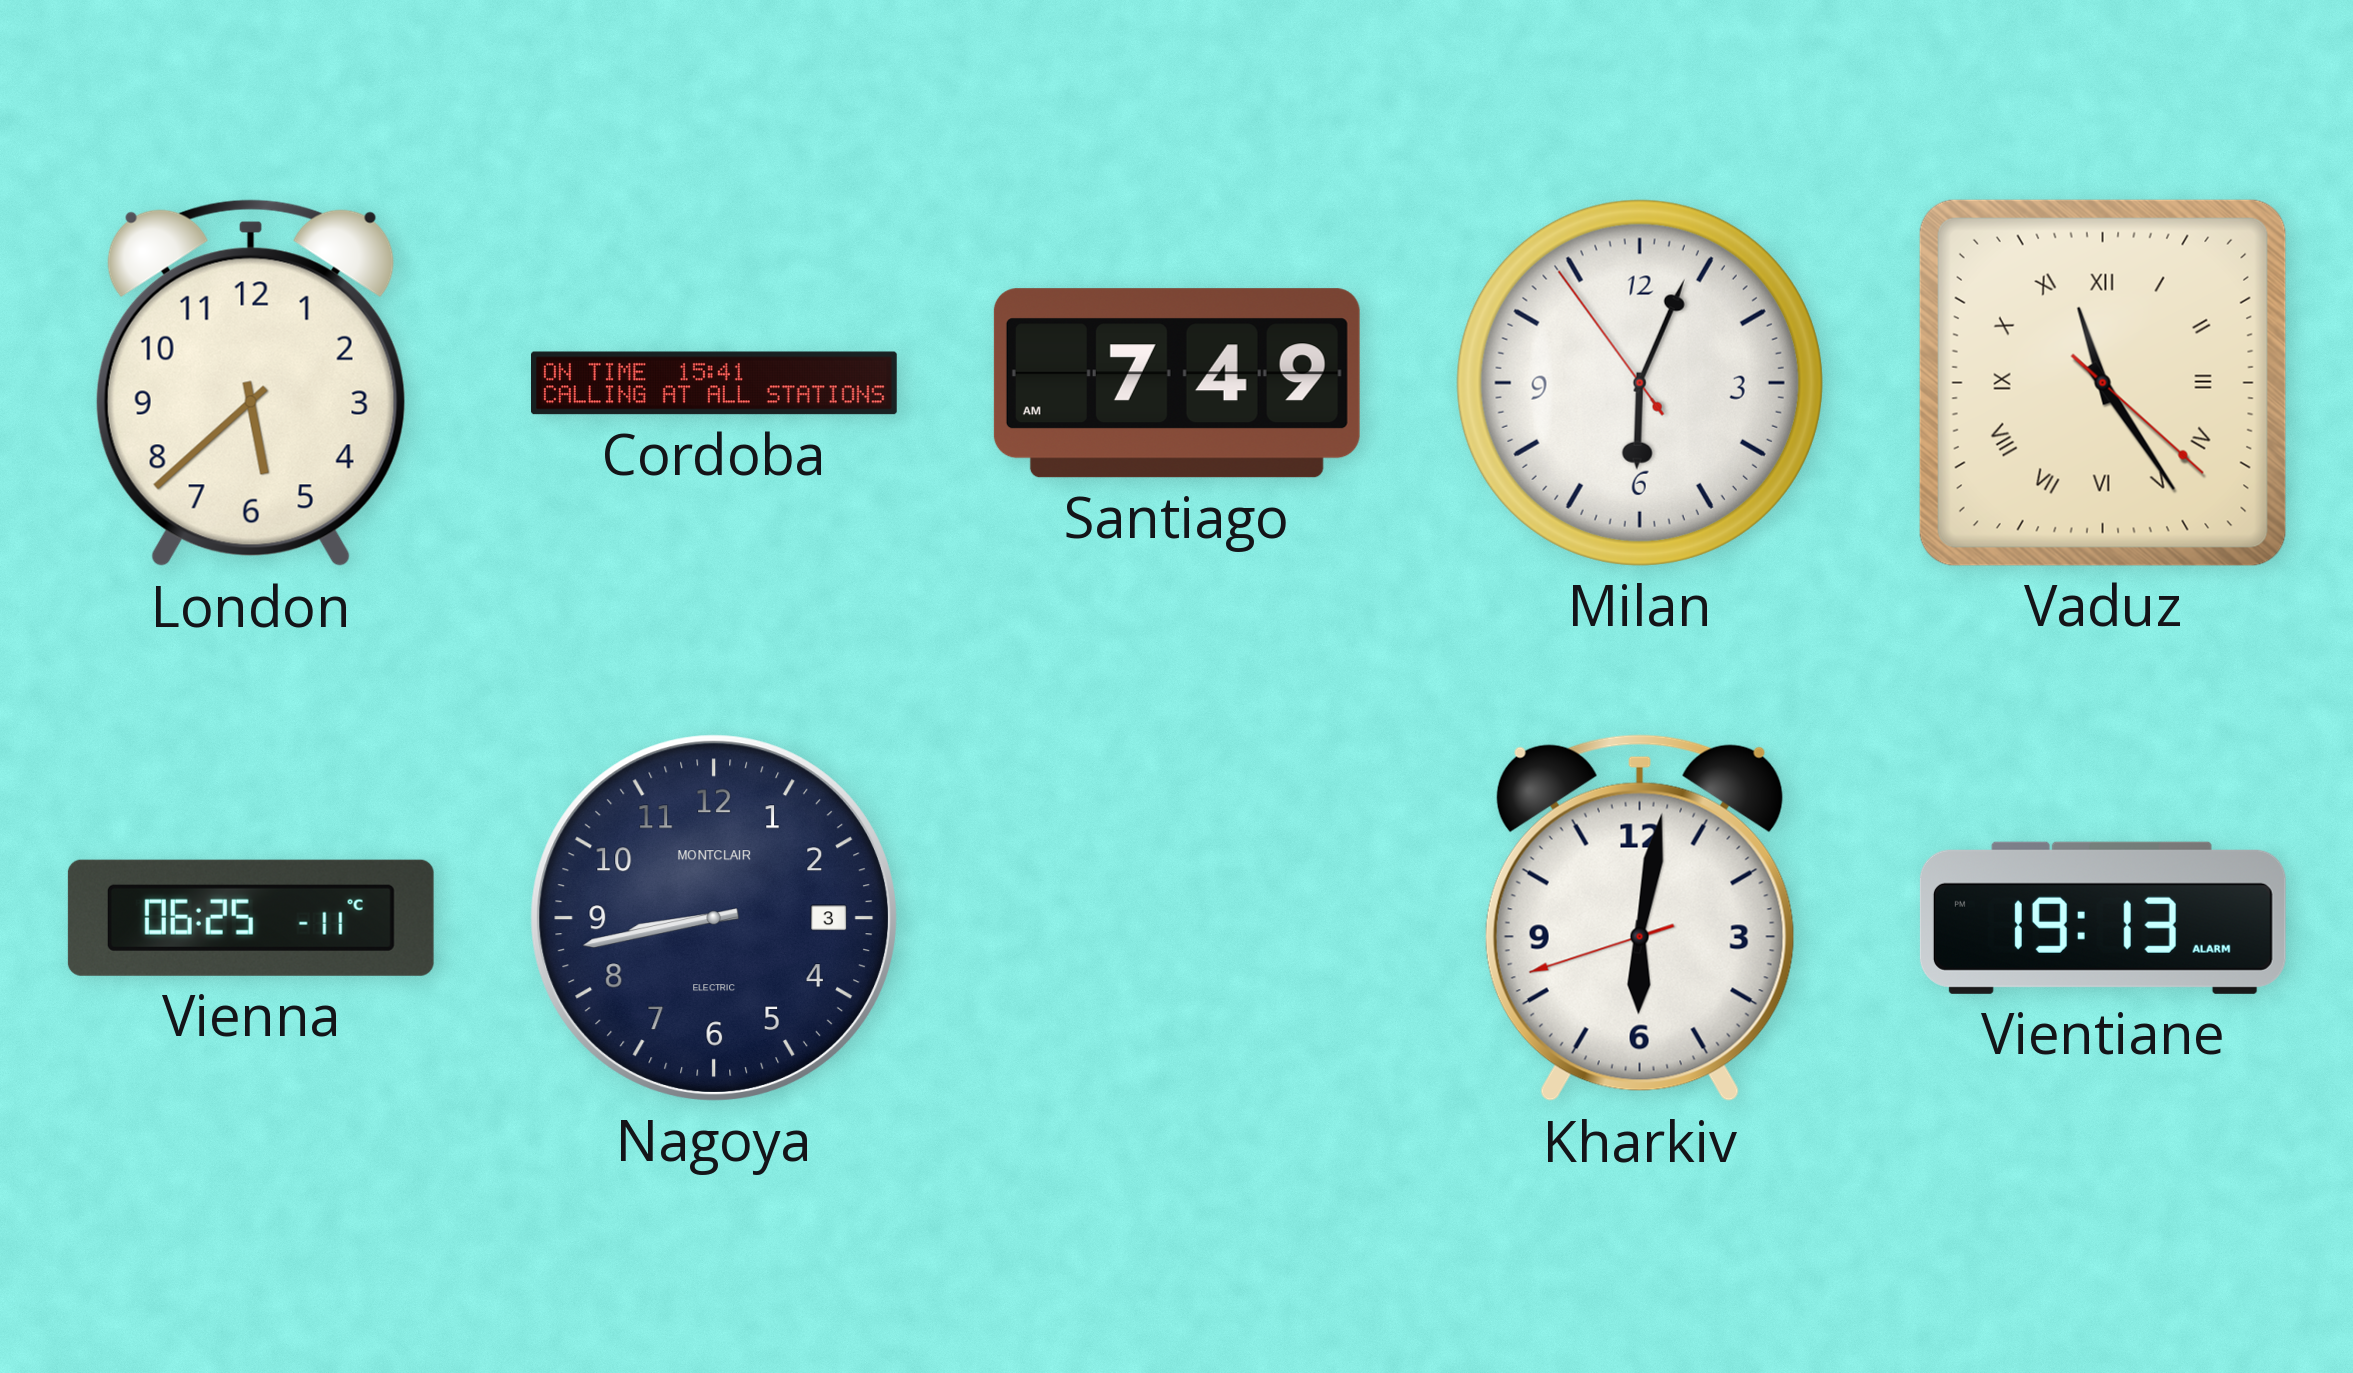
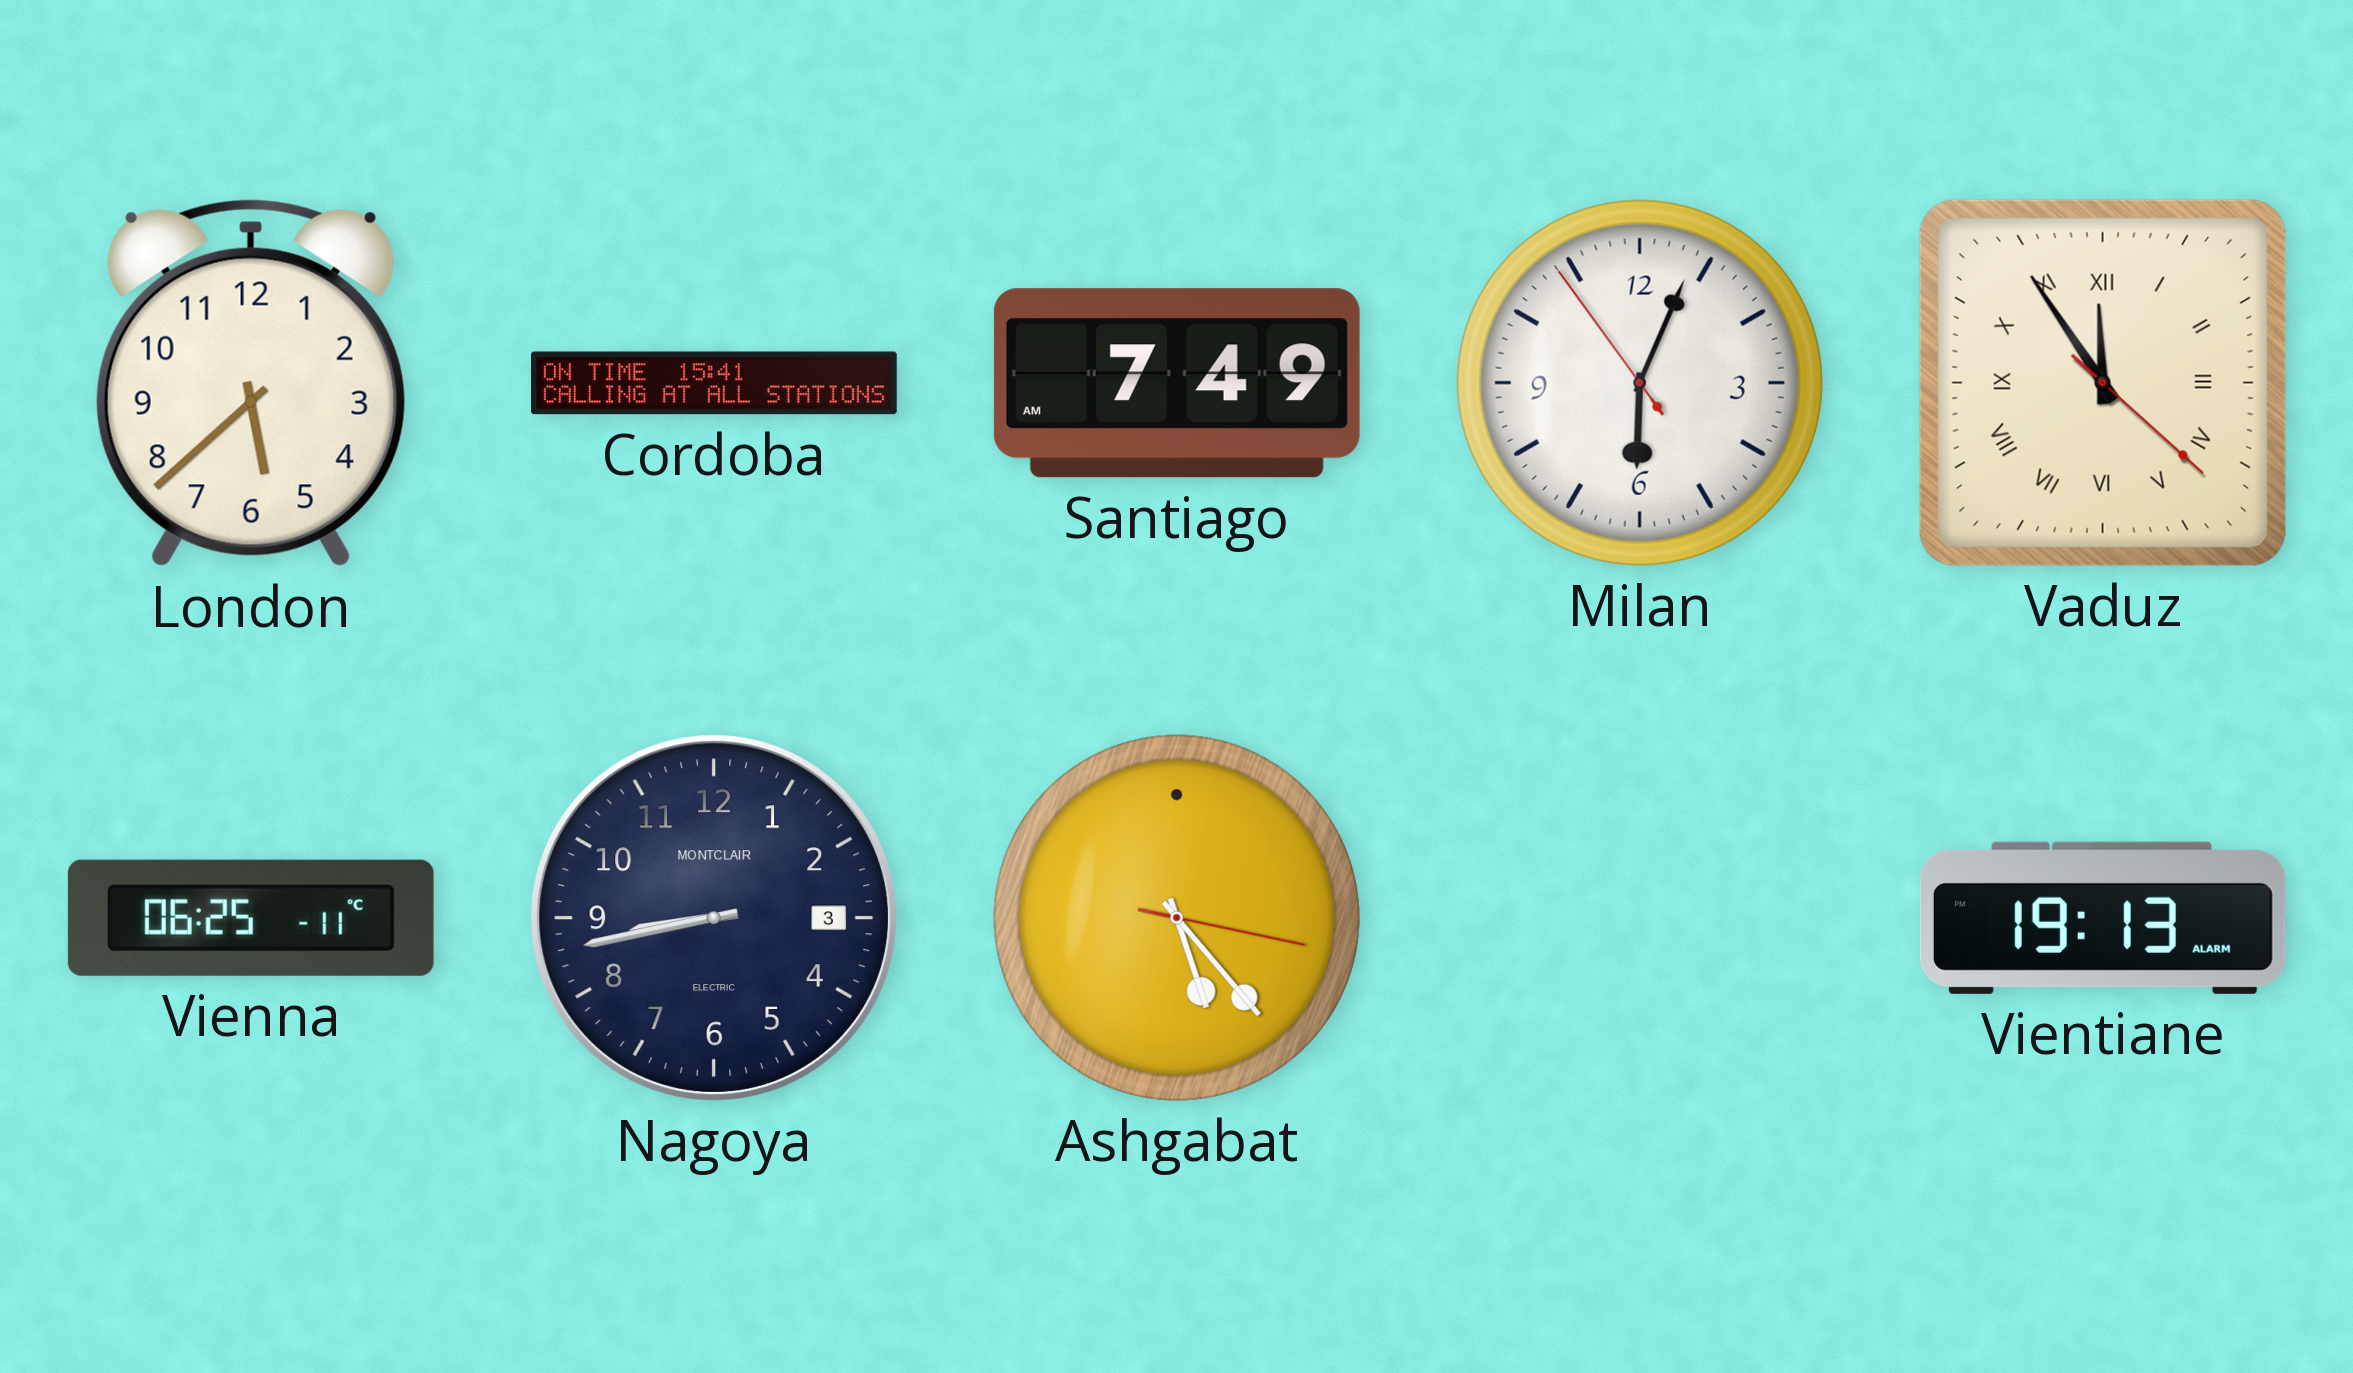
Vaduz: 11:24 -> 11:54
Ashgabat: none -> 5:23
Kharkiv: 6:01 -> none
